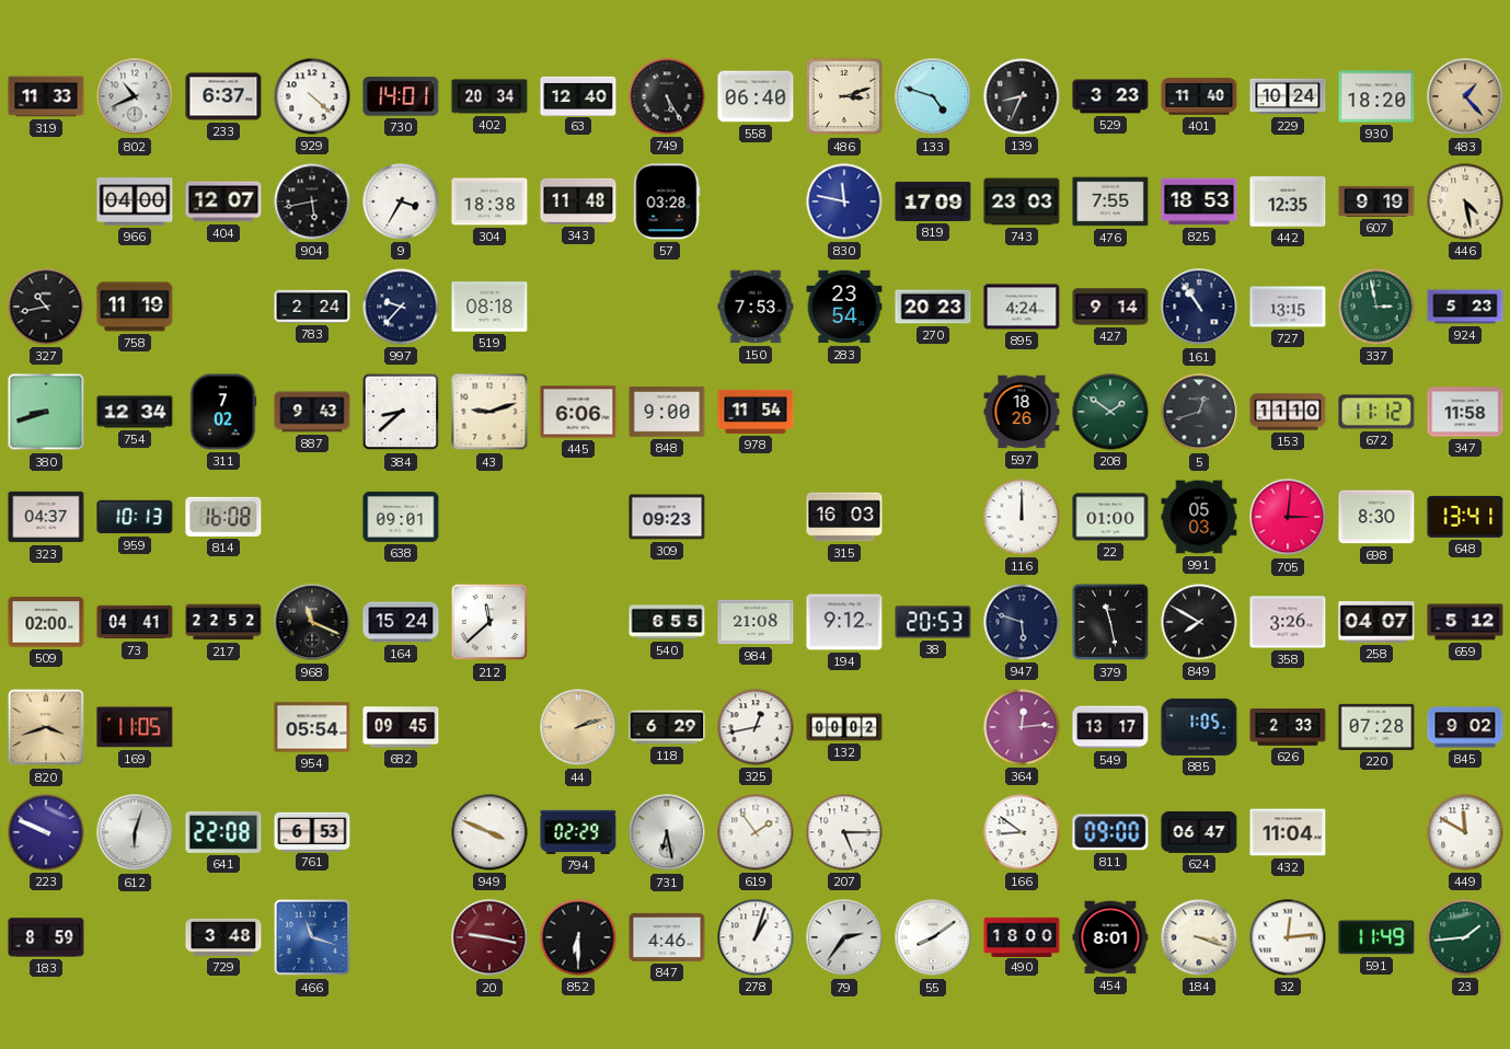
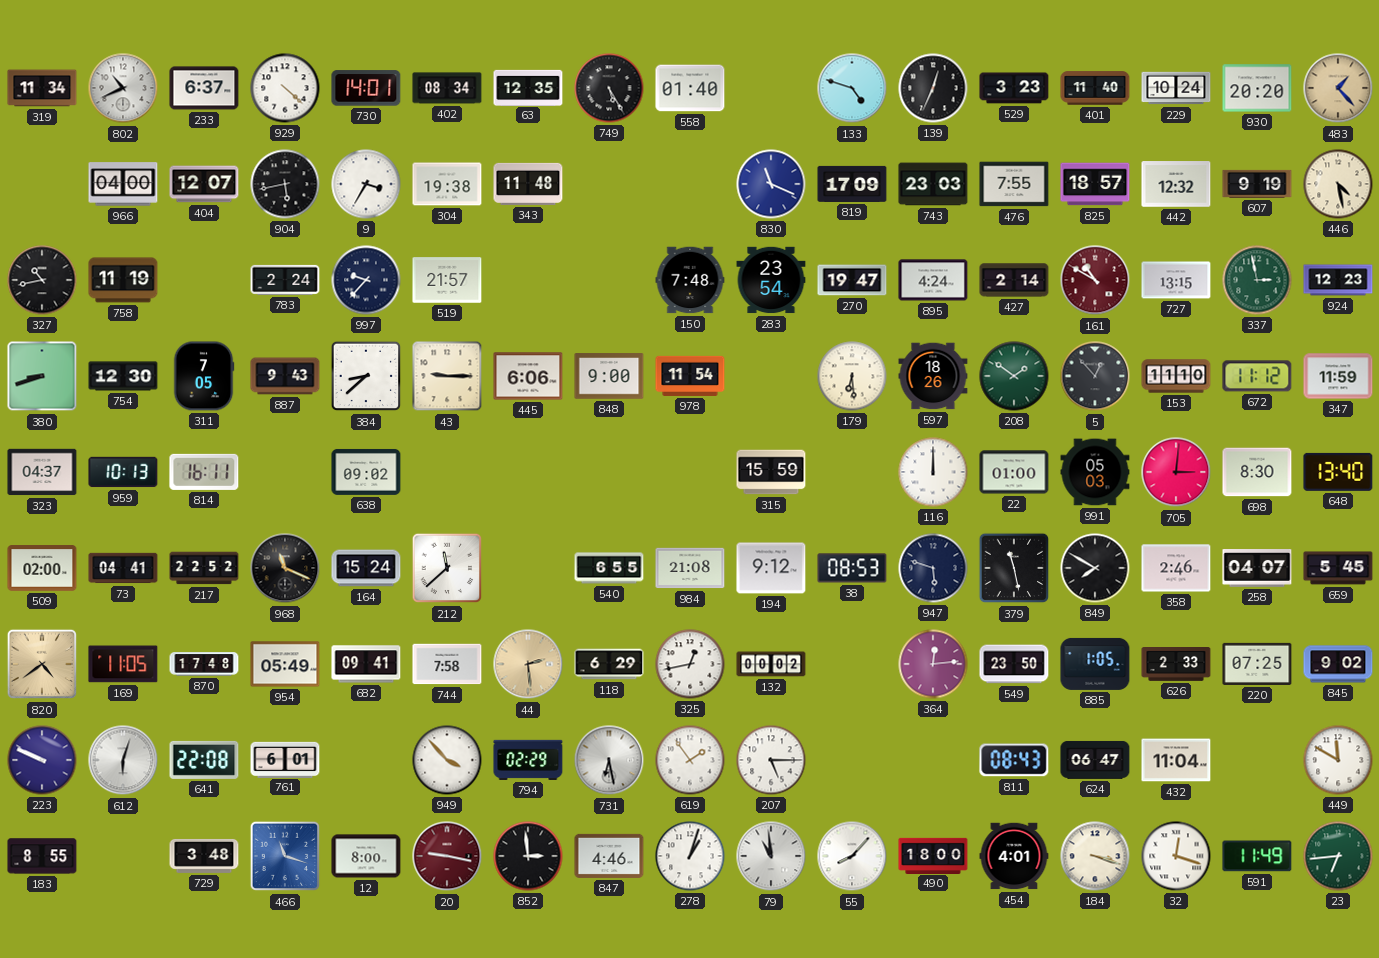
319: 11:33 -> 11:34
402: 20:34 -> 08:34
63: 12:40 -> 12:35
558: 06:40 -> 01:40
486: 3:12 -> none
139: 8:34 -> 12:34
930: 18:20 -> 20:20
304: 18:38 -> 19:38
57: 03:28 -> none
830: 11:47 -> 11:19
825: 18:53 -> 18:57
442: 12:35 -> 12:32
519: 08:18 -> 21:57
150: 7:53 -> 7:48
270: 20:23 -> 19:47
427: 9:14 -> 2:14
161: 10:54 -> 10:50
161 dial: navy -> burgundy
924: 5:23 -> 12:23
754: 12:34 -> 12:30
311: 7:02 -> 7:05
43: 9:12 -> 9:15
179: none -> 6:29
5: 12:42 -> 12:53
347: 11:58 -> 11:59
814: 16:08 -> 16:11
638: 09:01 -> 09:02
309: 09:23 -> none
315: 16:03 -> 15:59
648: 13:41 -> 13:40
38: 20:53 -> 08:53
358: 3:26 -> 2:46
659: 5:12 -> 5:45
820: 3:42 -> 4:39
870: none -> 17:48
954: 05:54 -> 05:49
682: 09:45 -> 09:41
744: none -> 7:58
44: 2:12 -> 2:29
549: 13:17 -> 23:50
220: 07:28 -> 07:25
761: 6:53 -> 6:01
949: 3:49 -> 3:53
166: 8:51 -> none
811: 09:00 -> 08:43
183: 8:59 -> 8:55
12: none -> 8:00
852: 6:30 -> 2:59
79: 2:36 -> 10:59
55: 8:09 -> 8:07
454: 8:01 -> 4:01
32: 12:14 -> 12:18
23: 1:44 -> 6:44
